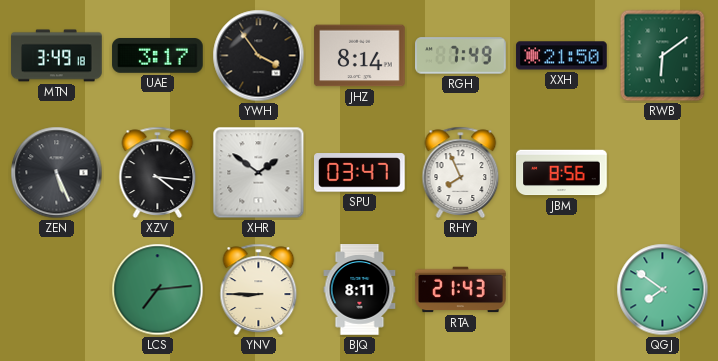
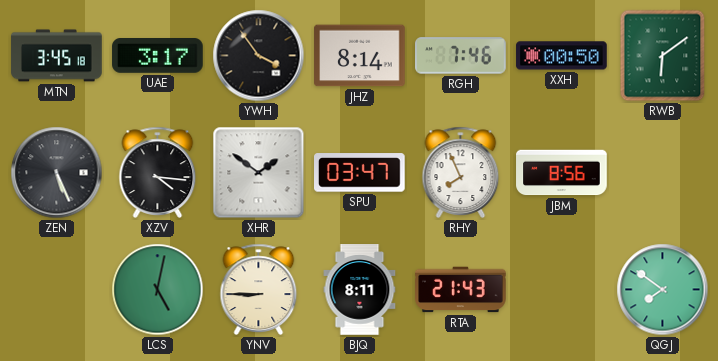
MTN: 3:49 -> 3:45
RGH: 7:49 -> 7:46
XXH: 21:50 -> 00:50
LCS: 7:14 -> 5:02
